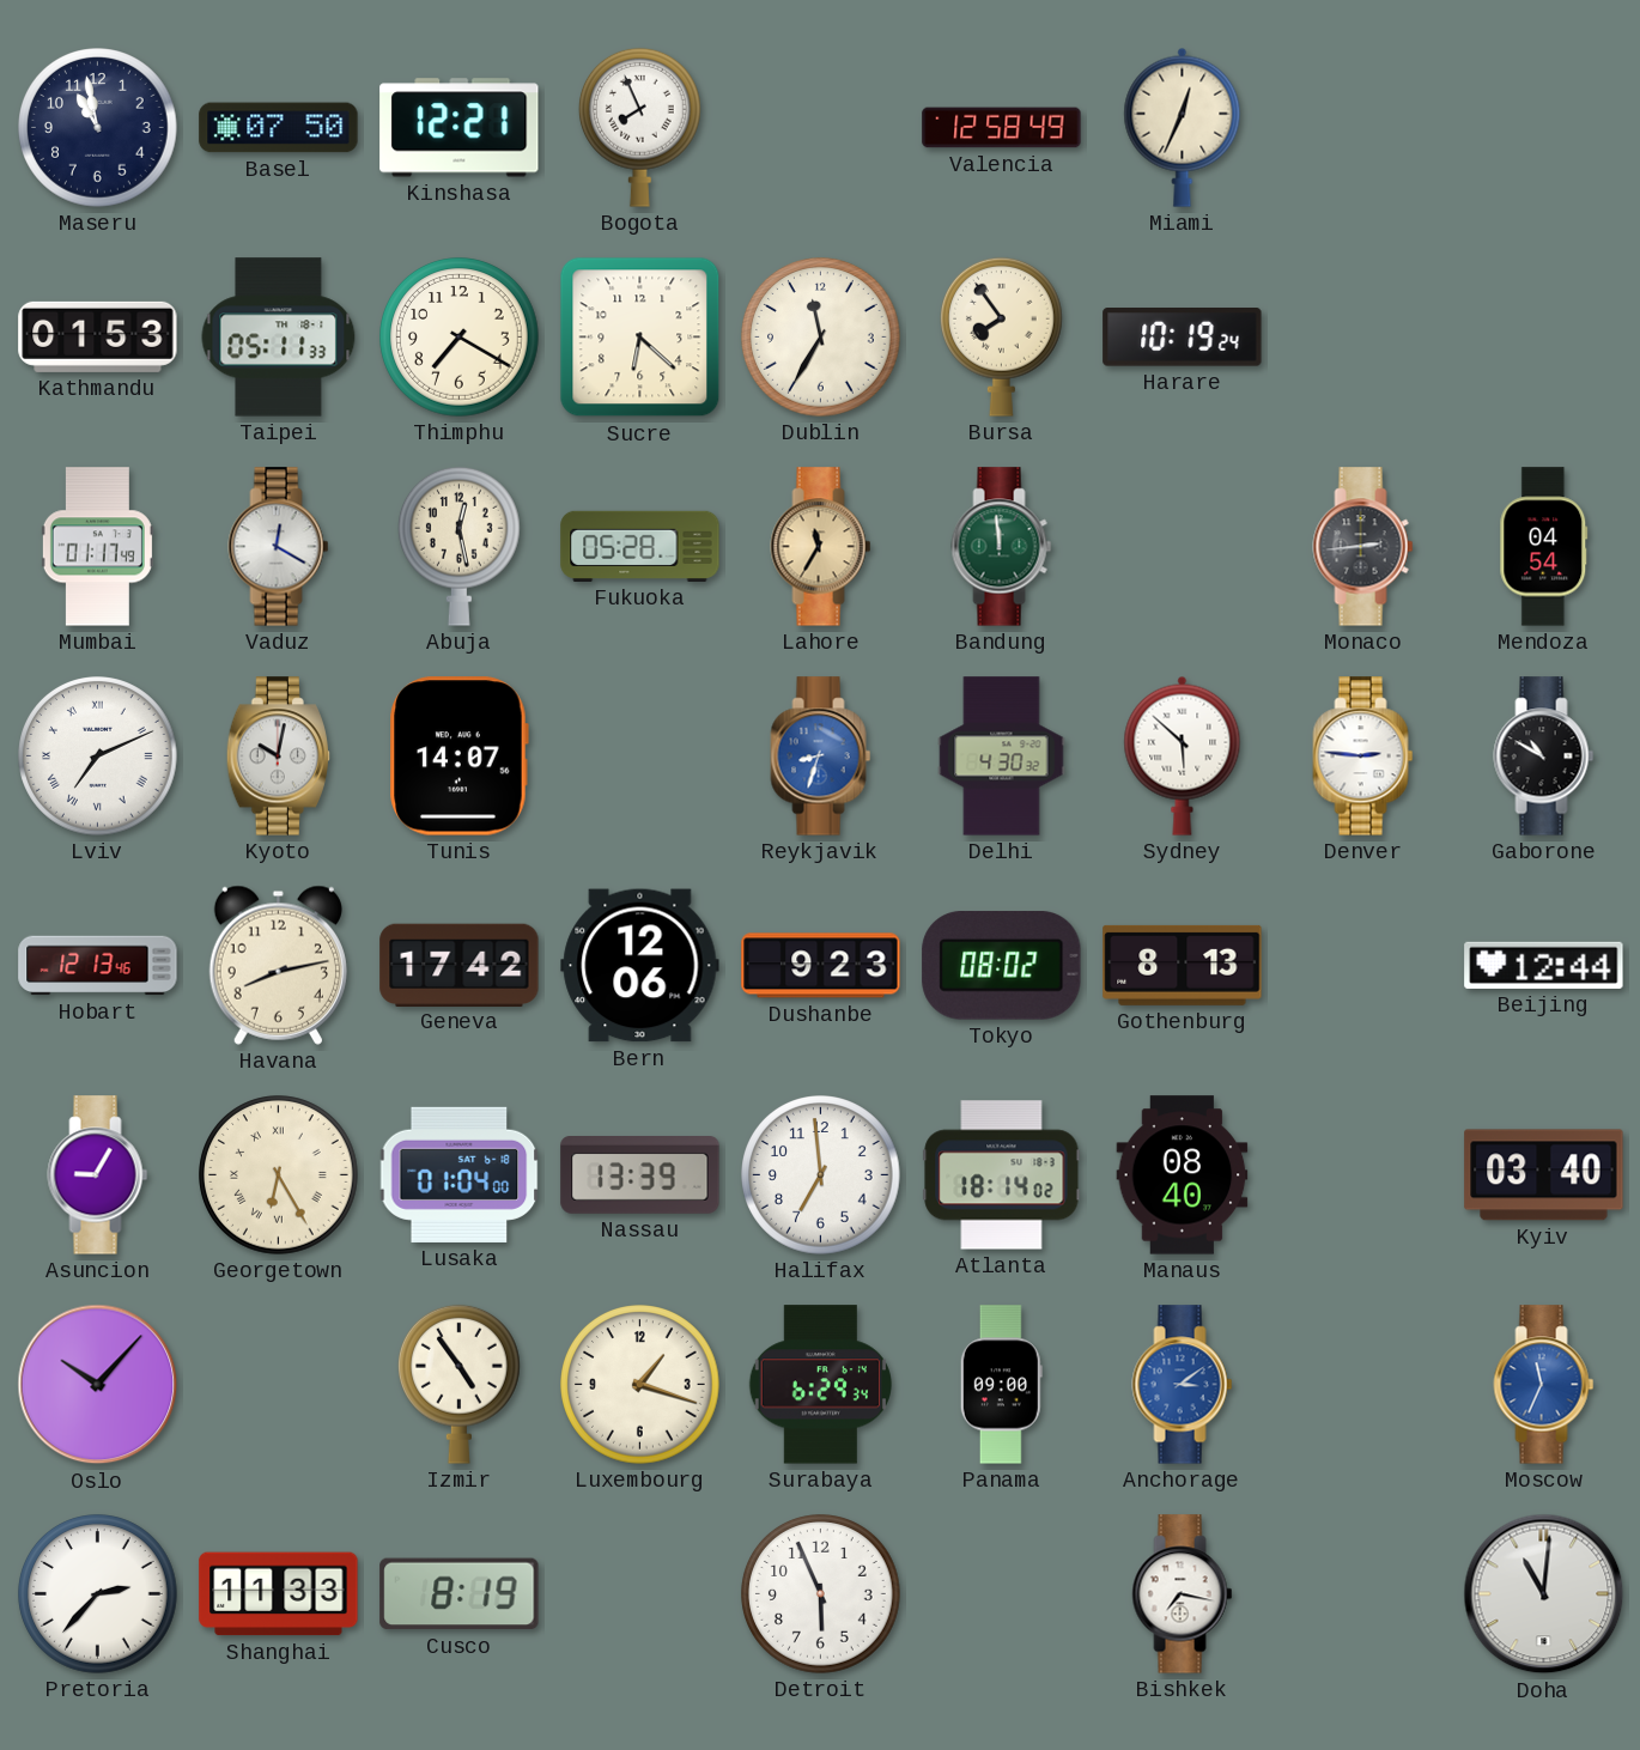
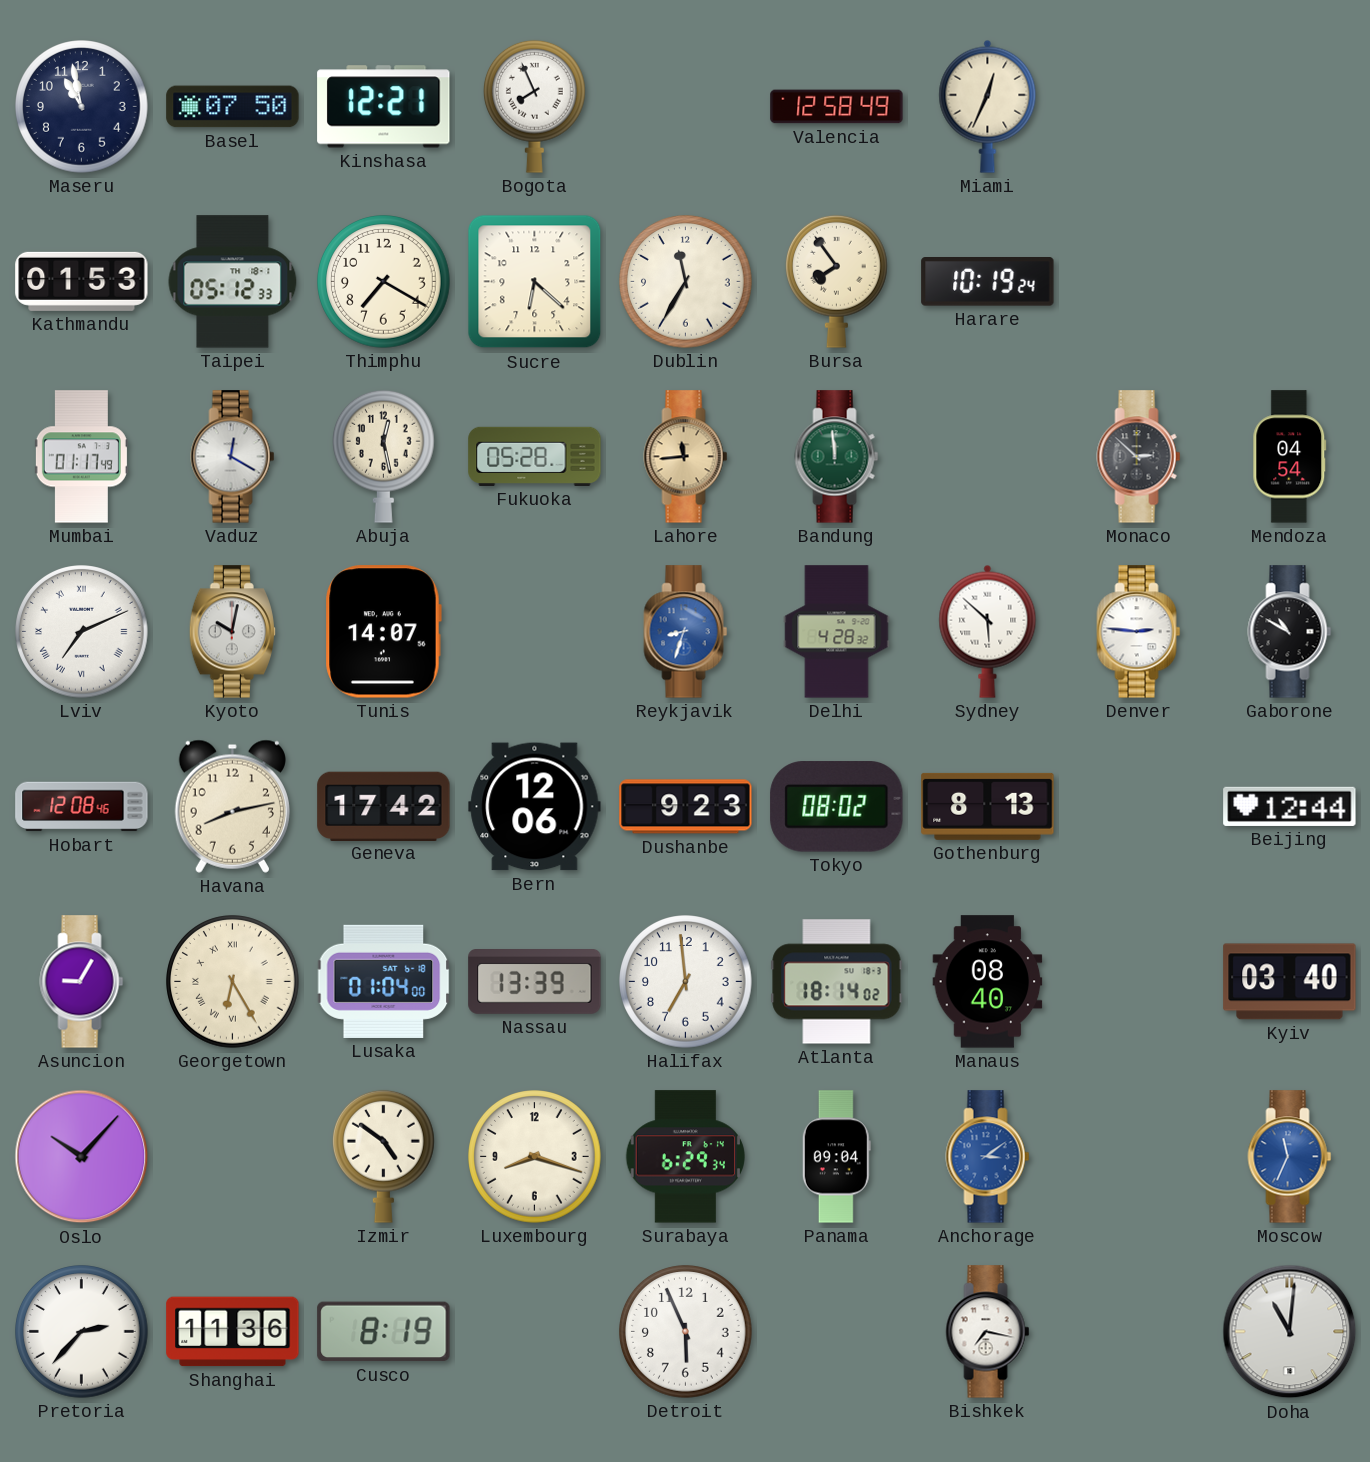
Taipei: 05:11 -> 05:12
Lahore: 11:35 -> 11:44
Monaco: 2:44 -> 2:52
Delhi: 4:30 -> 4:28
Hobart: 12:13 -> 12:08
Izmir: 4:54 -> 4:51
Luxembourg: 1:18 -> 8:18
Panama: 09:00 -> 09:04
Shanghai: 11:33 -> 11:36
